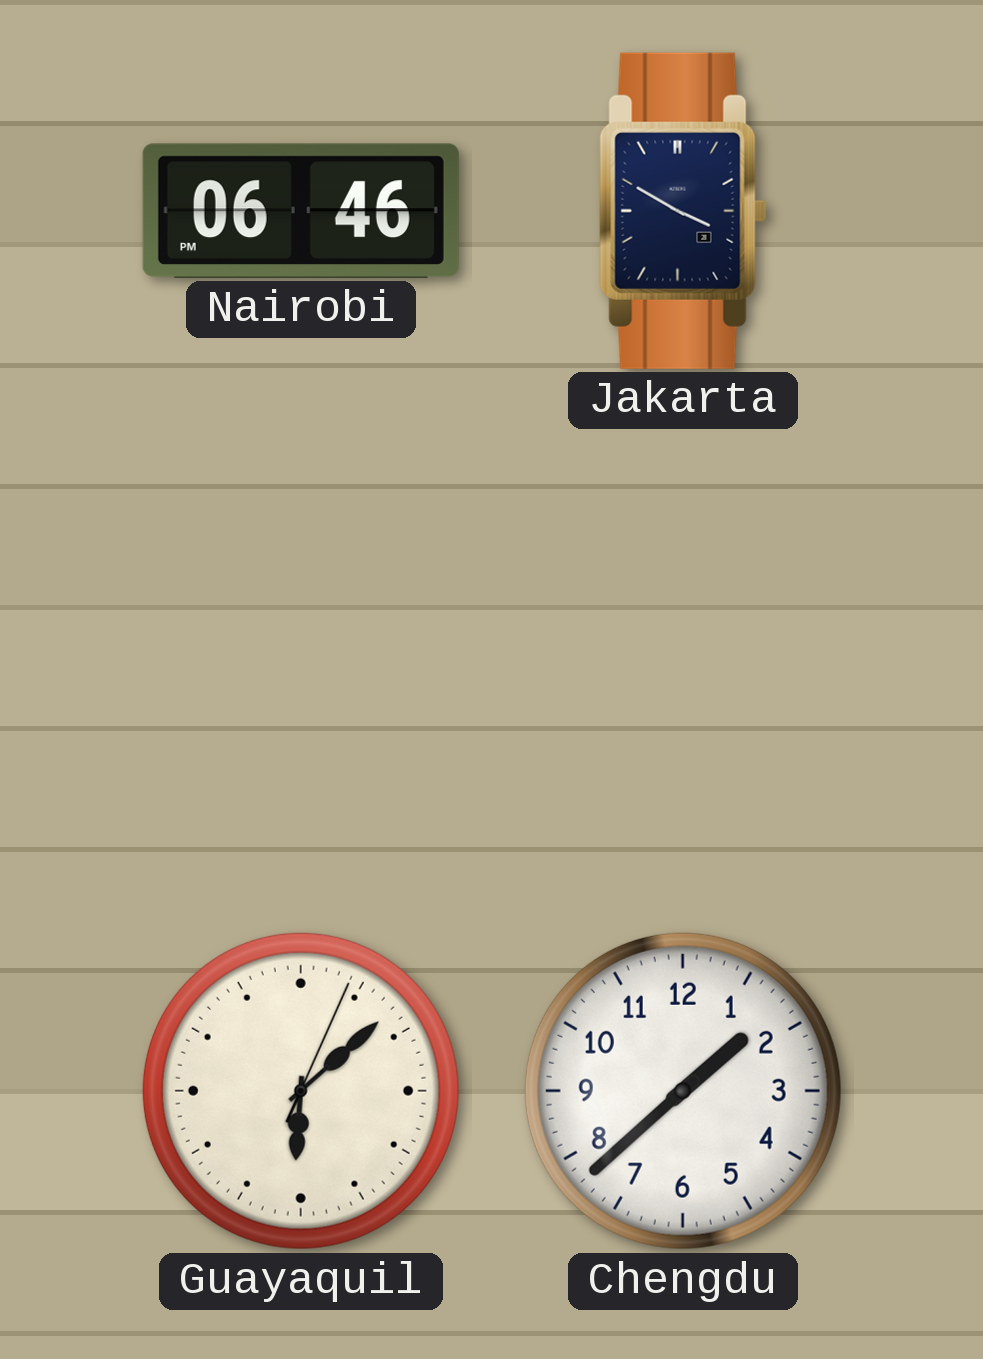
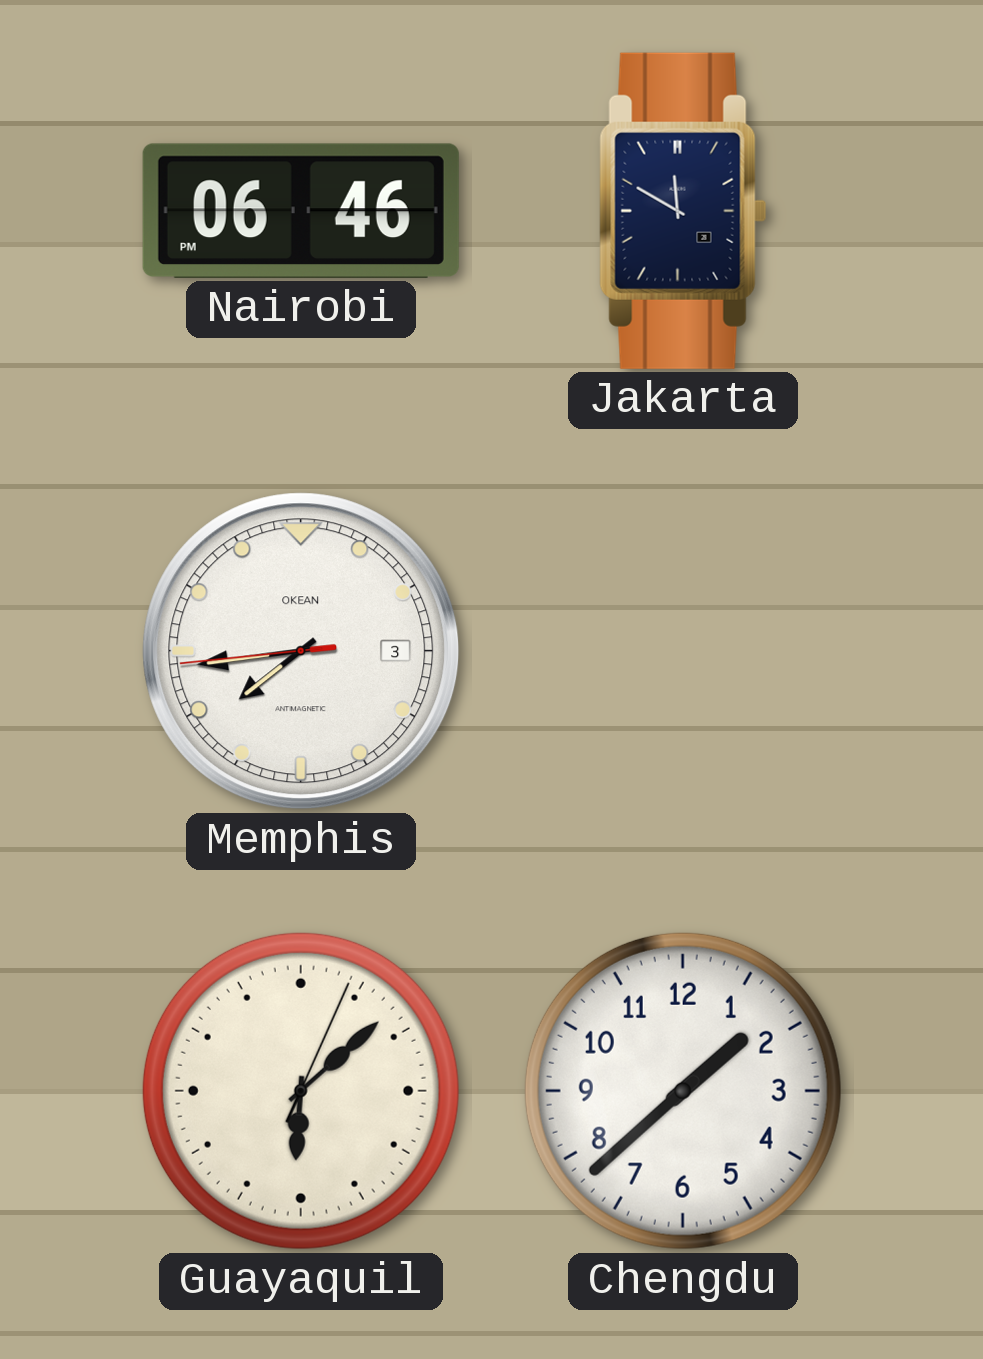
Jakarta: 3:50 -> 11:50
Memphis: none -> 7:43
